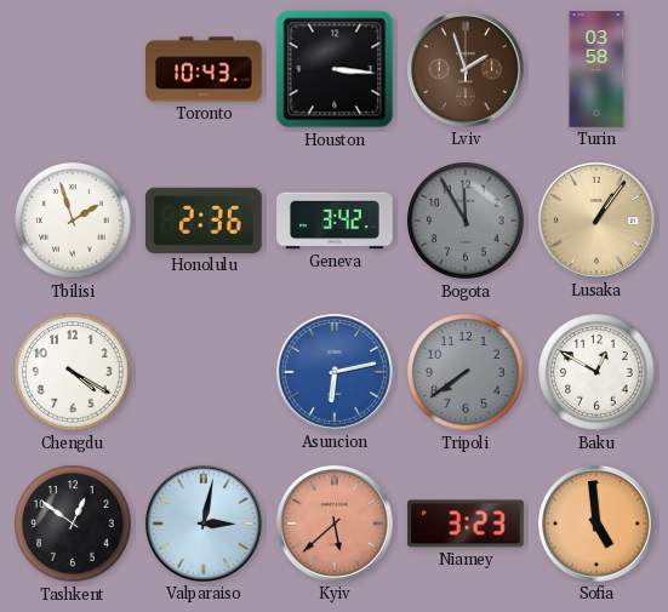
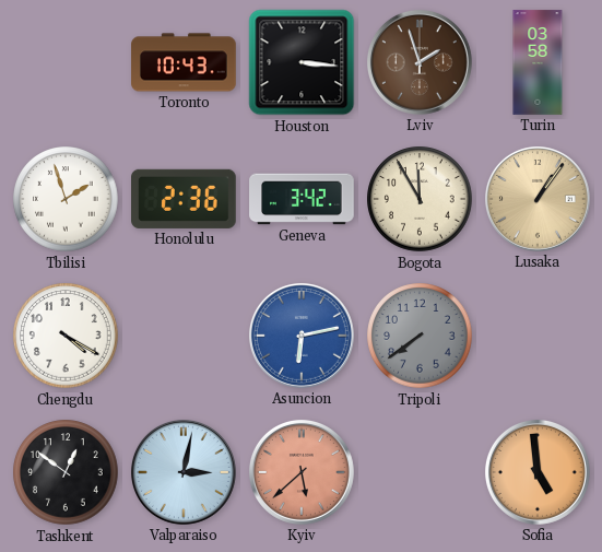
Bogota dial: grey -> cream
Baku: 12:50 -> none
Niamey: 3:23 -> none
